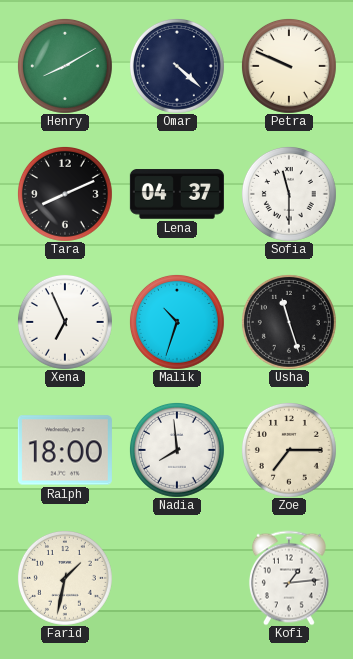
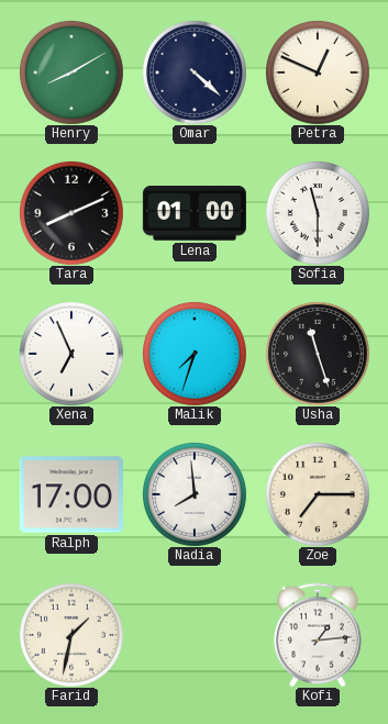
Petra: 9:49 -> 12:49
Lena: 04:37 -> 01:00
Malik: 10:33 -> 7:33
Ralph: 18:00 -> 17:00
